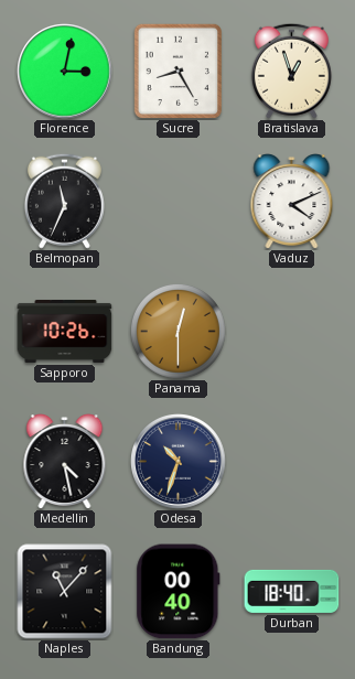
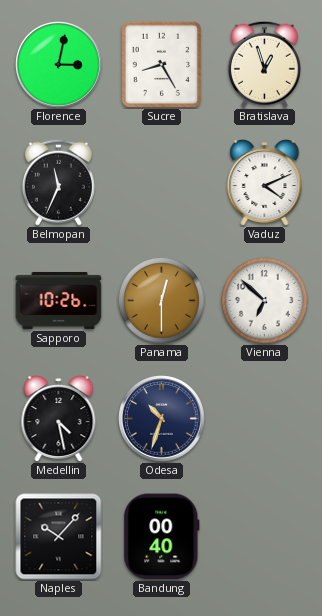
Vienna: none -> 6:52
Naples: 11:07 -> 10:07
Durban: 18:40 -> none
